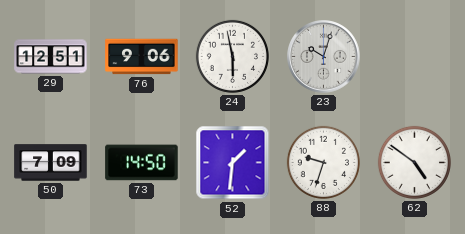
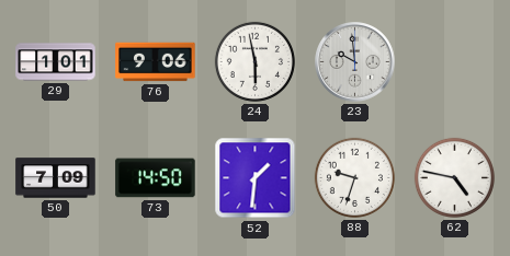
29: 12:51 -> 1:01
23: 10:03 -> 9:59
62: 4:51 -> 4:47
